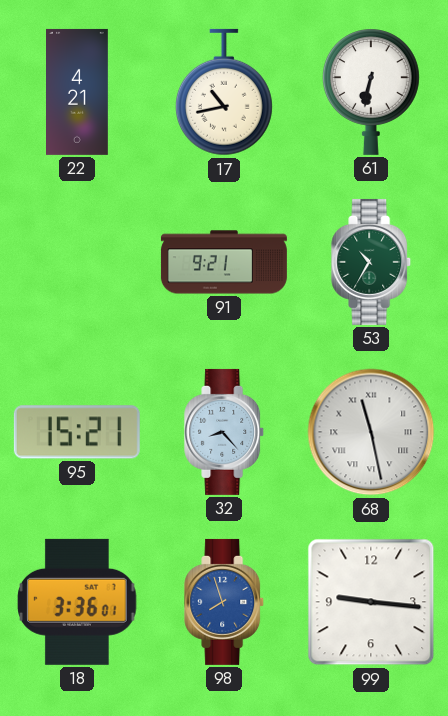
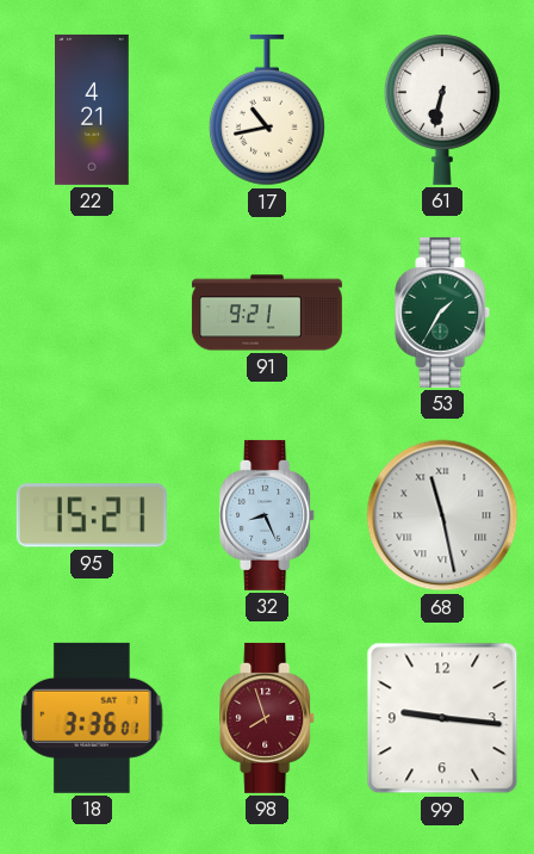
53: 10:35 -> 1:35
32: 8:23 -> 8:26
98 dial: blue -> burgundy
